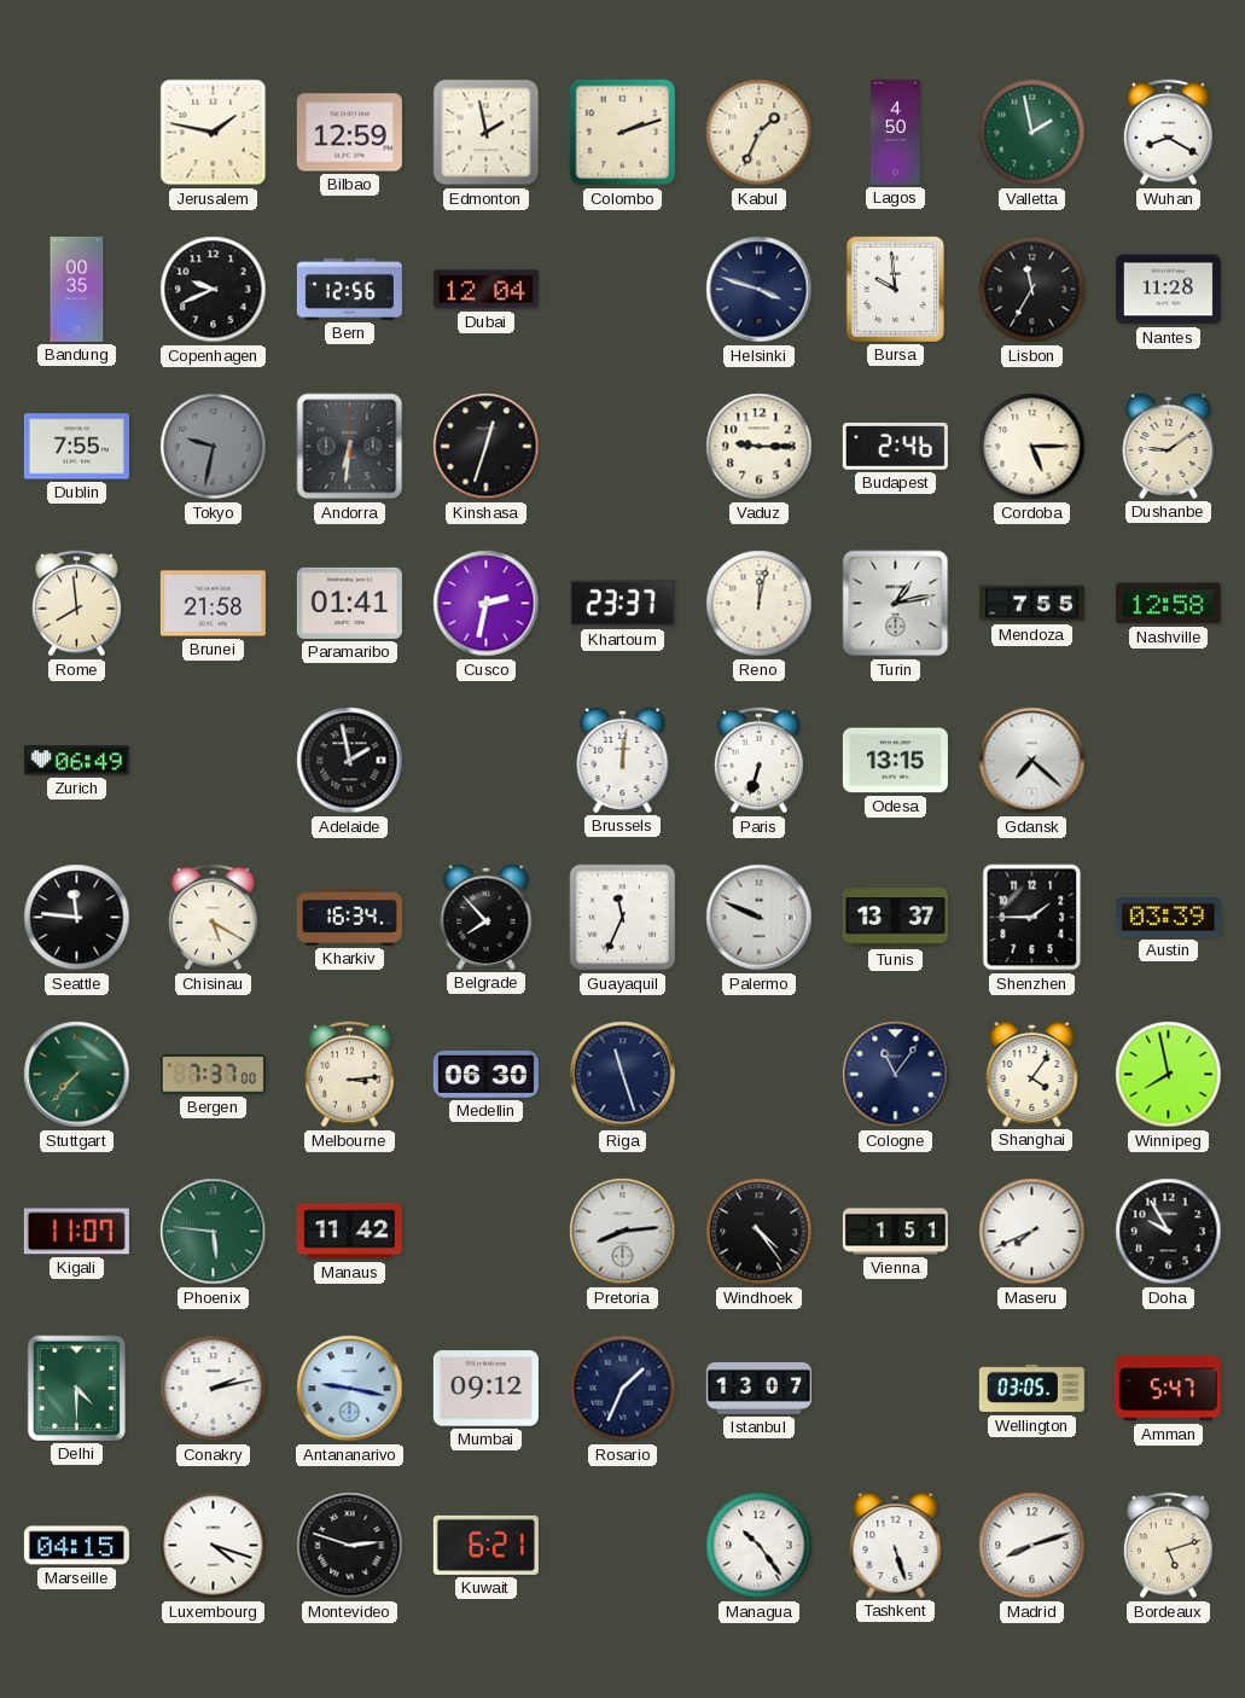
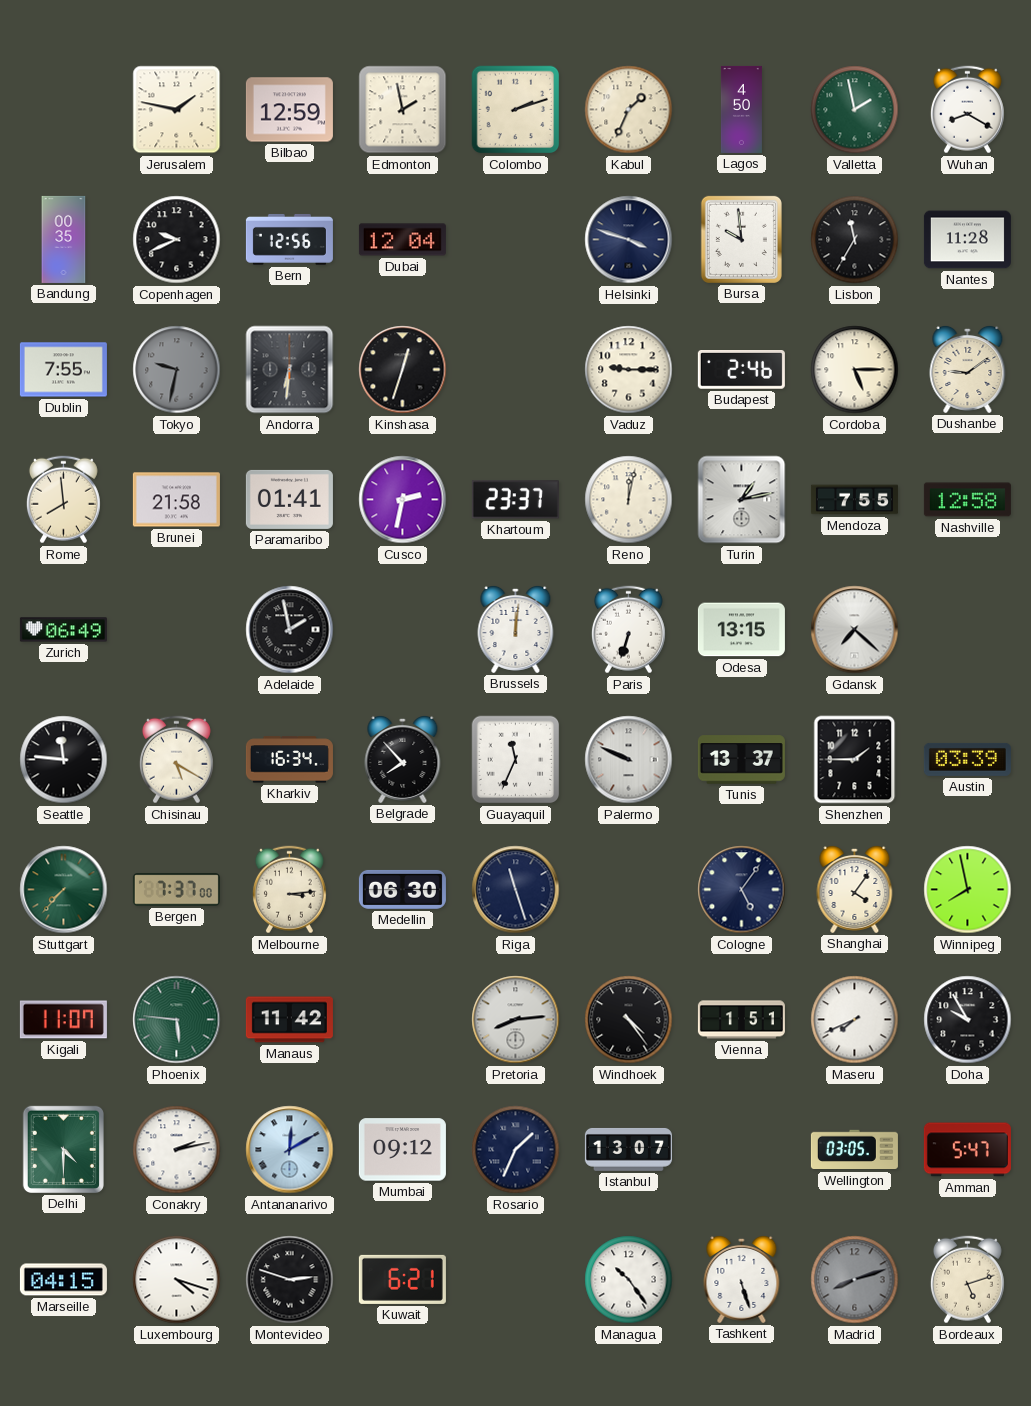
Cologne: 11:06 -> 5:06
Antananarivo: 9:17 -> 12:10
Madrid dial: white -> grey
